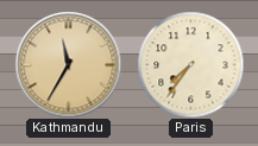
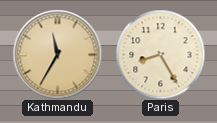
Paris: 7:36 -> 8:25
